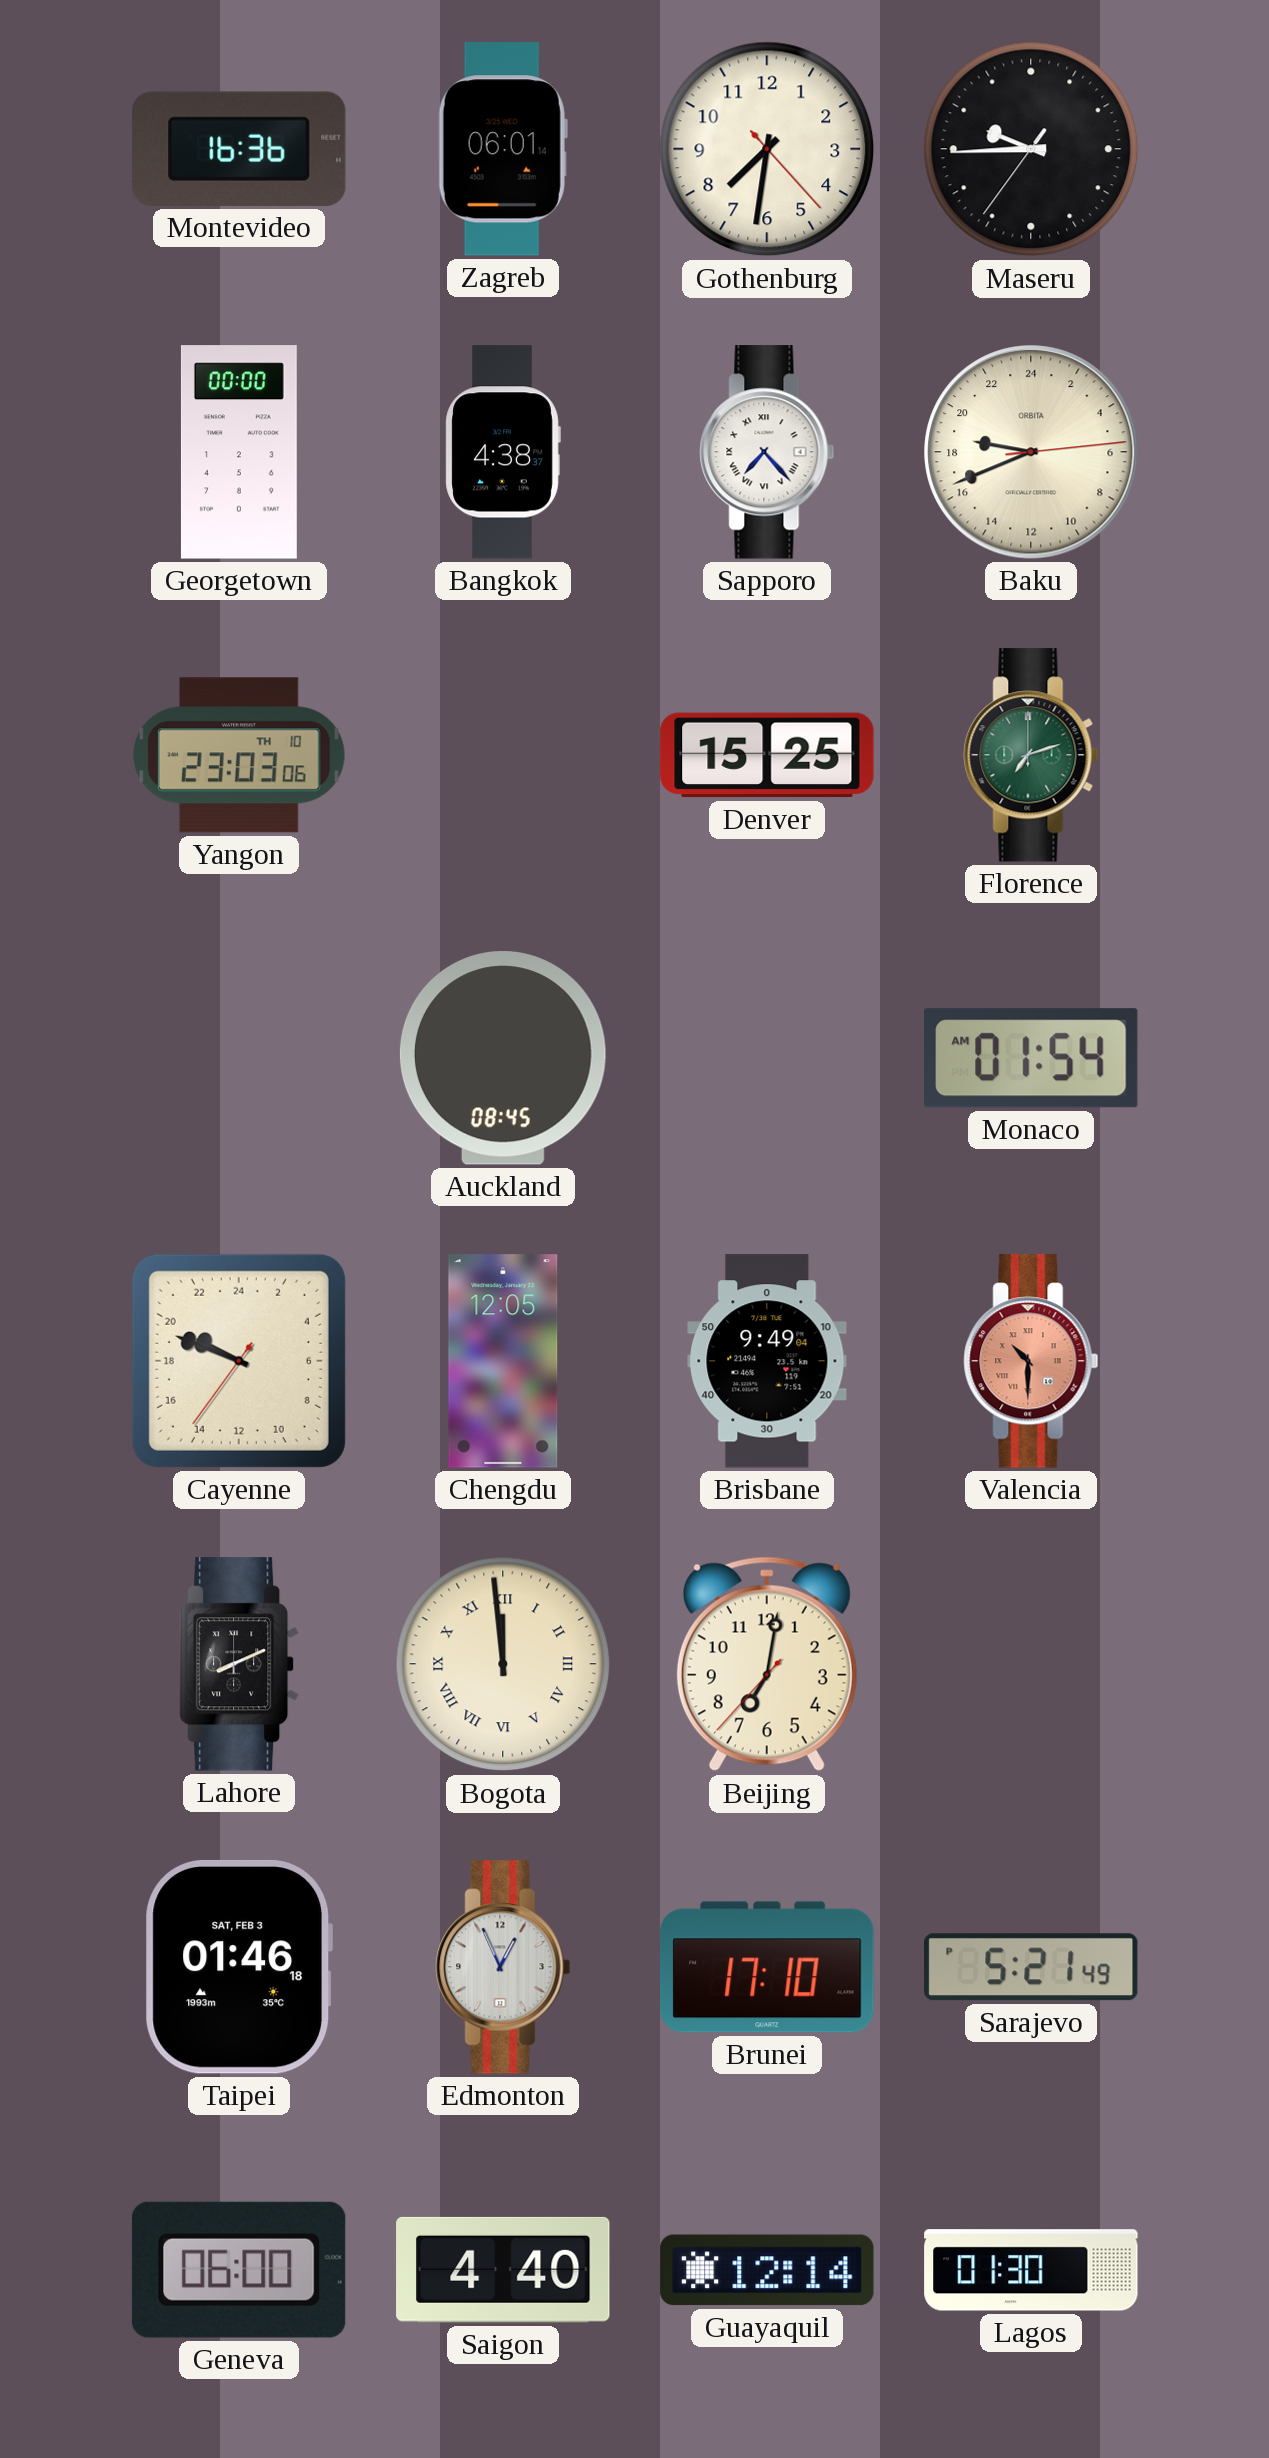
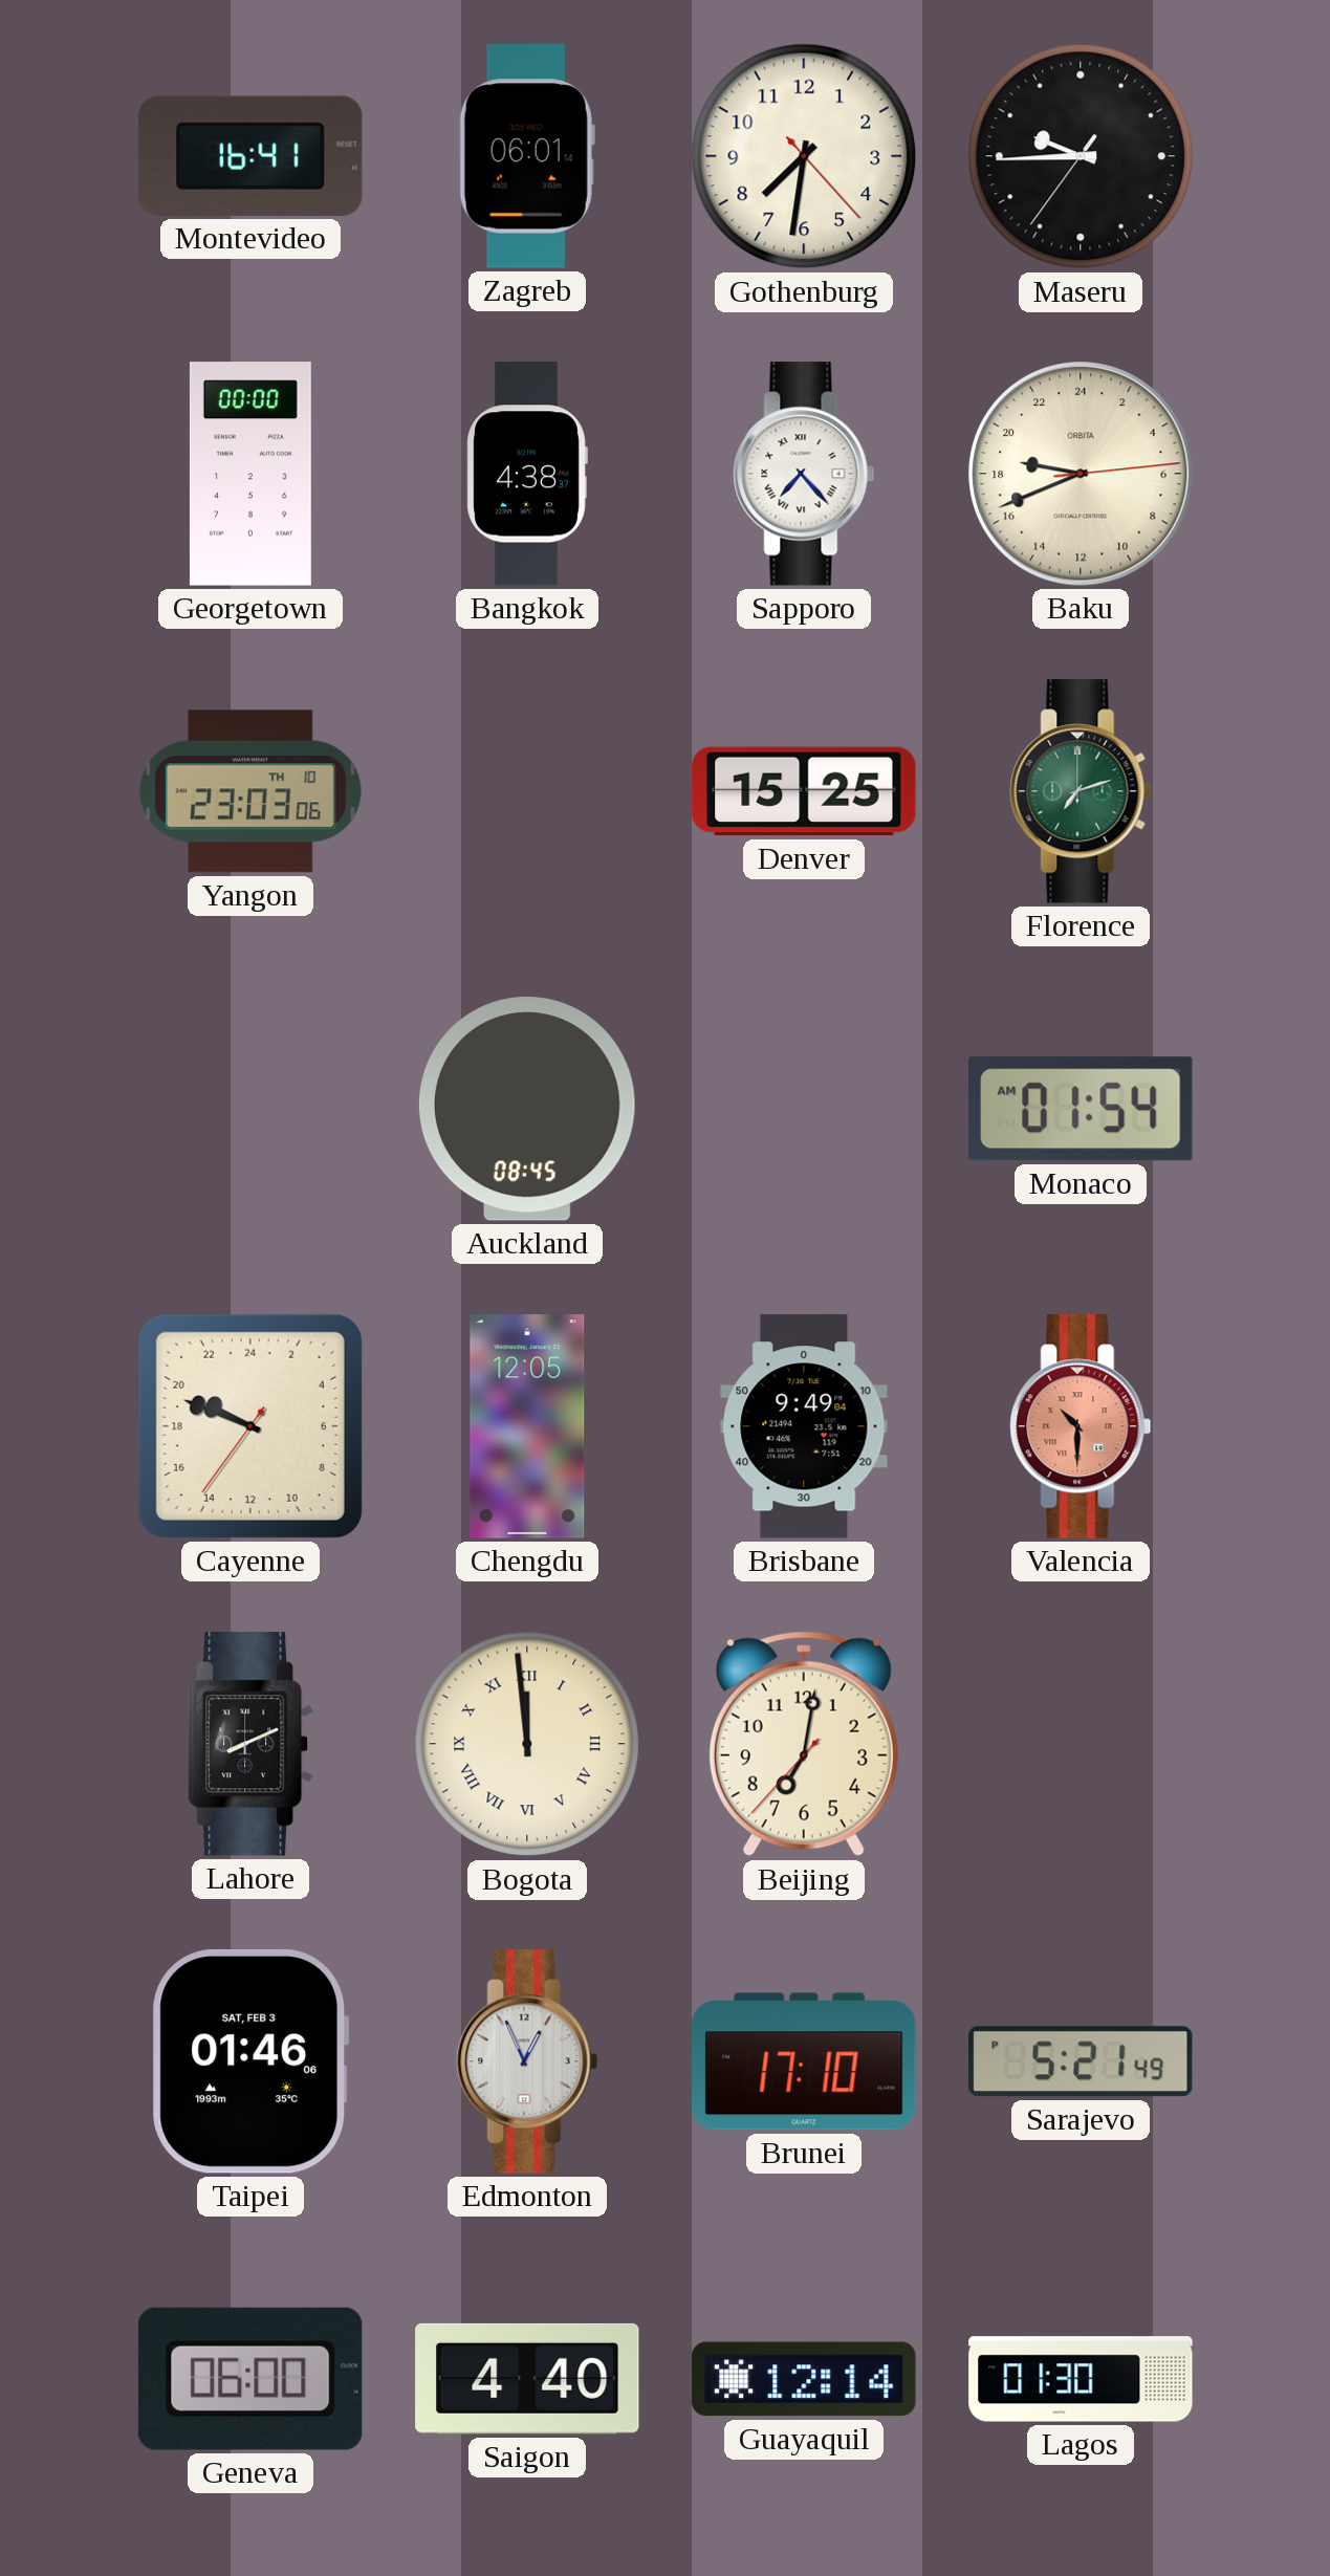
Montevideo: 16:36 -> 16:41
Taipei: 01:46:18 -> 01:46:06
